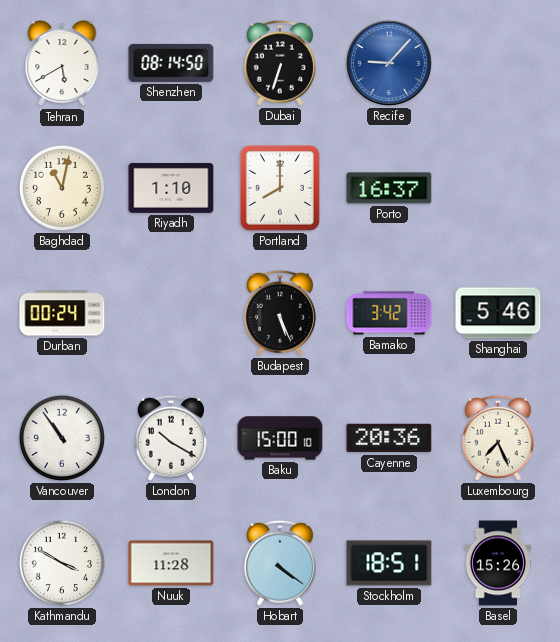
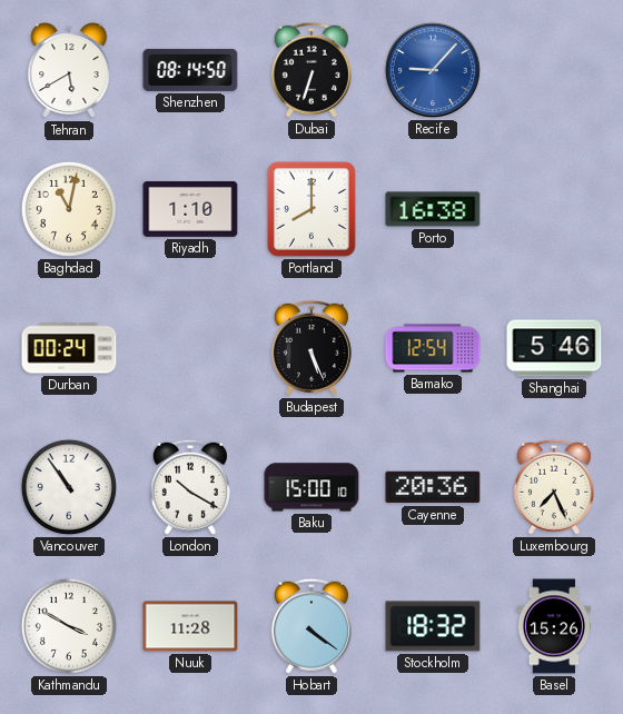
Porto: 16:37 -> 16:38
Bamako: 3:42 -> 12:54
Stockholm: 18:51 -> 18:32
